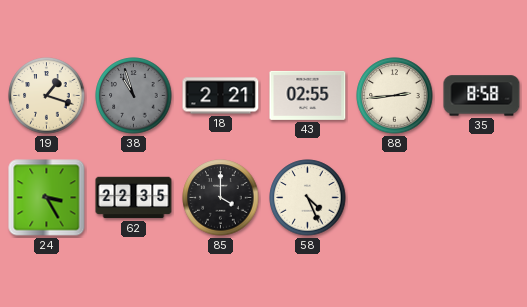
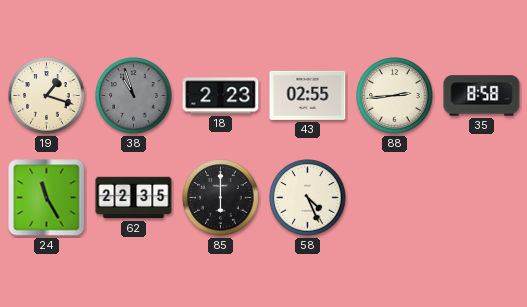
18: 2:21 -> 2:23
24: 3:25 -> 11:25
85: 4:00 -> 6:00
